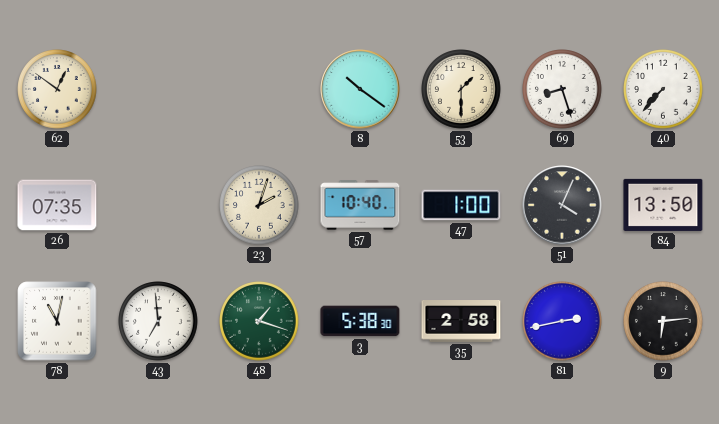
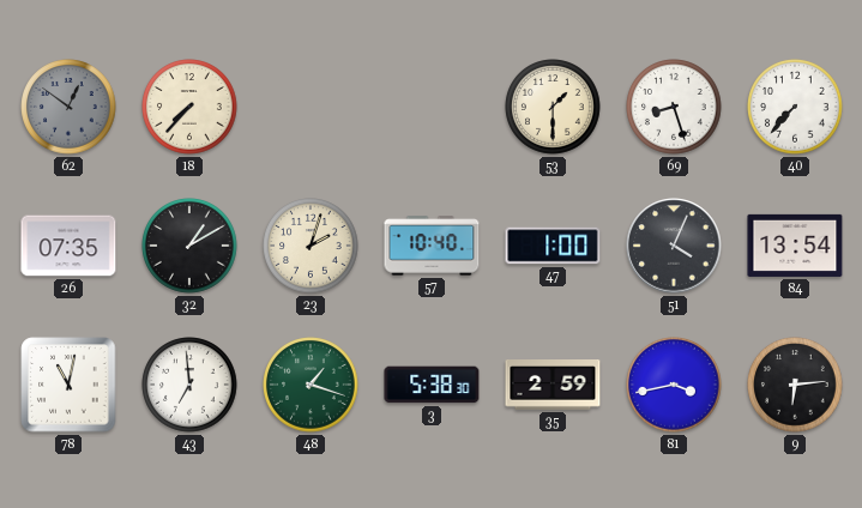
62 dial: cream -> grey
18: none -> 7:37
8: 10:21 -> none
32: none -> 1:10
84: 13:50 -> 13:54
35: 2:58 -> 2:59
81: 2:43 -> 3:43
